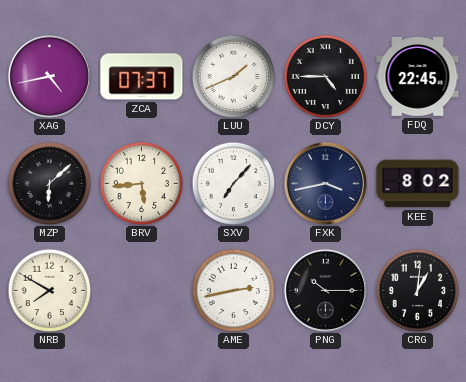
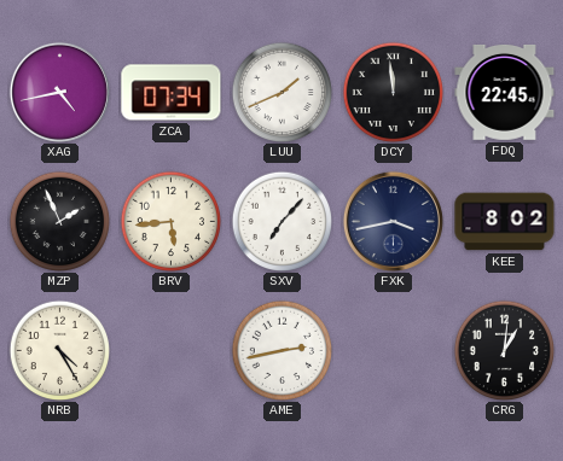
ZCA: 07:37 -> 07:34
DCY: 4:45 -> 11:59
MZP: 6:08 -> 1:56
NRB: 7:50 -> 4:25
PNG: 10:15 -> none
